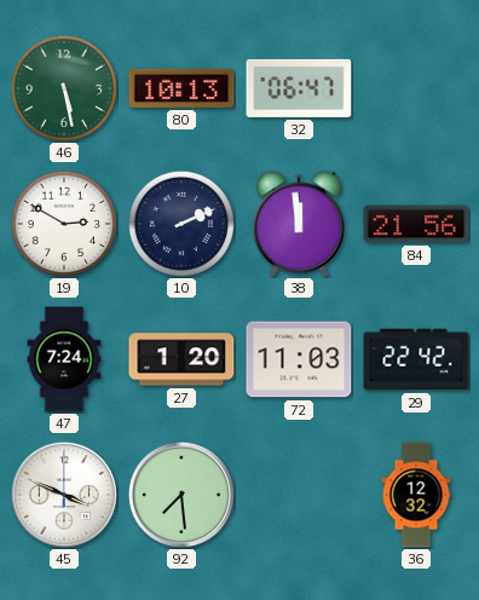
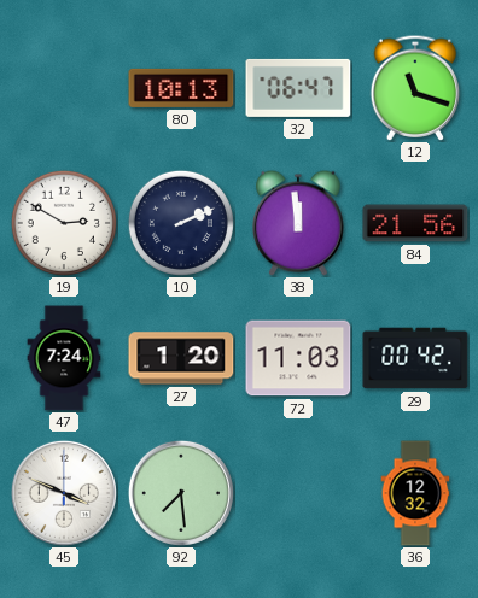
46: 5:28 -> none
12: none -> 11:18
29: 22:42 -> 00:42
